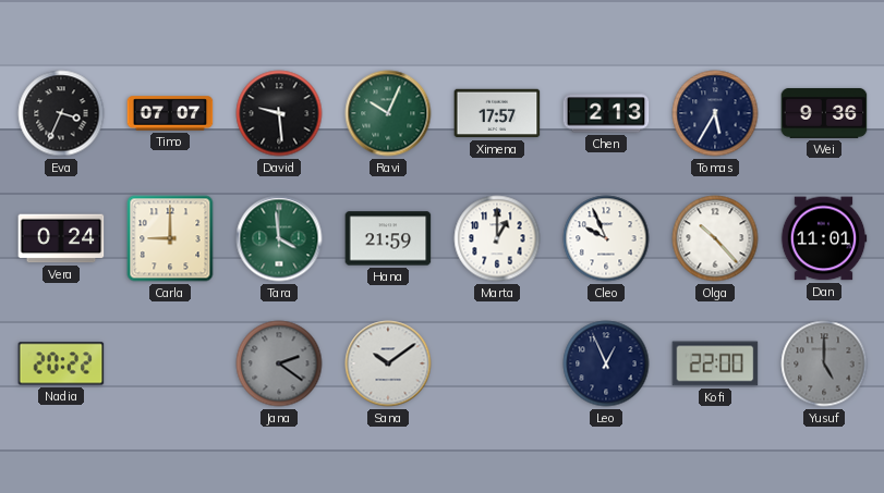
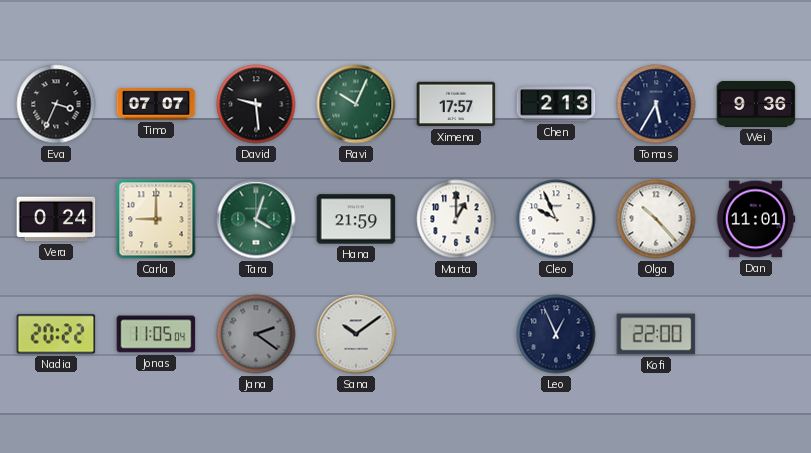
Tara: 3:59 -> 4:03
Jonas: none -> 11:05
Yusuf: 5:00 -> none
